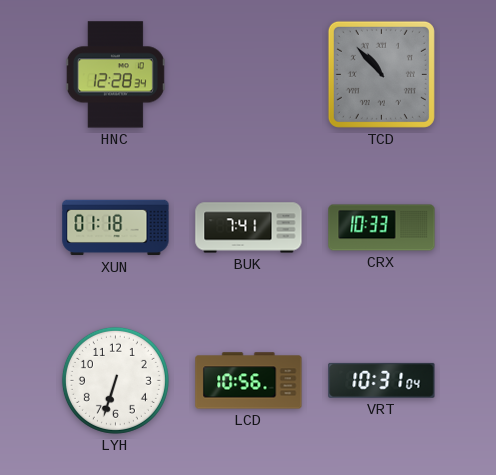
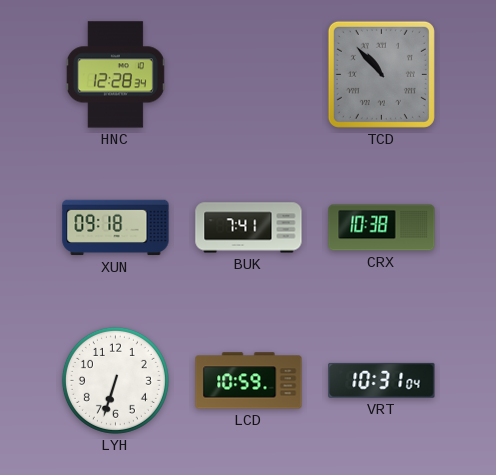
XUN: 01:18 -> 09:18
CRX: 10:33 -> 10:38
LCD: 10:56 -> 10:59
